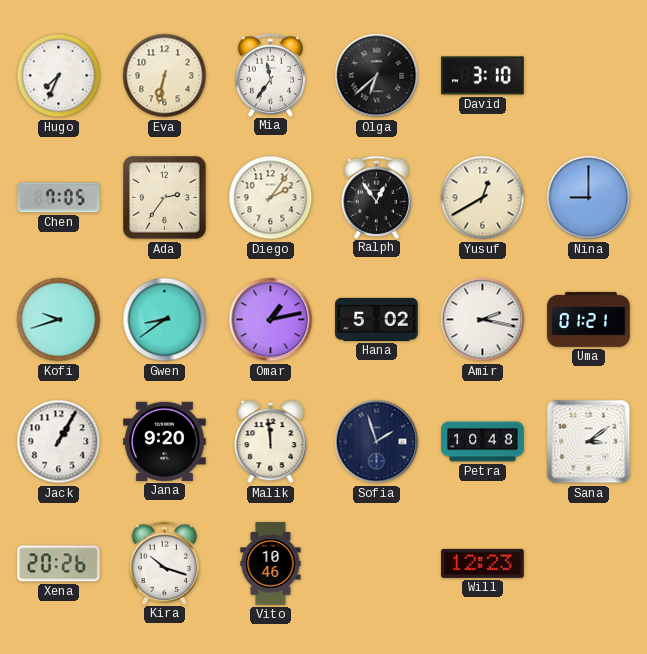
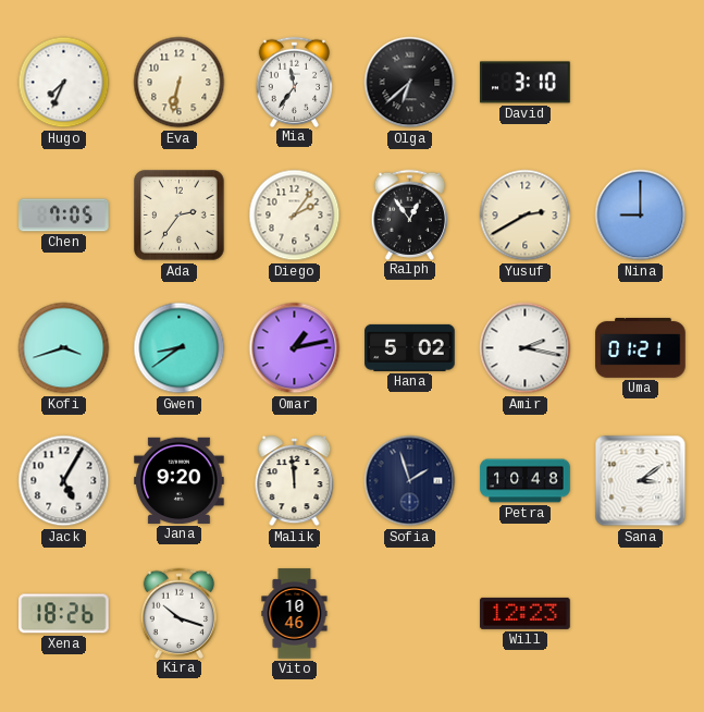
Yusuf: 12:40 -> 2:40
Kofi: 9:42 -> 3:42
Jack: 1:05 -> 5:05
Xena: 20:26 -> 18:26
